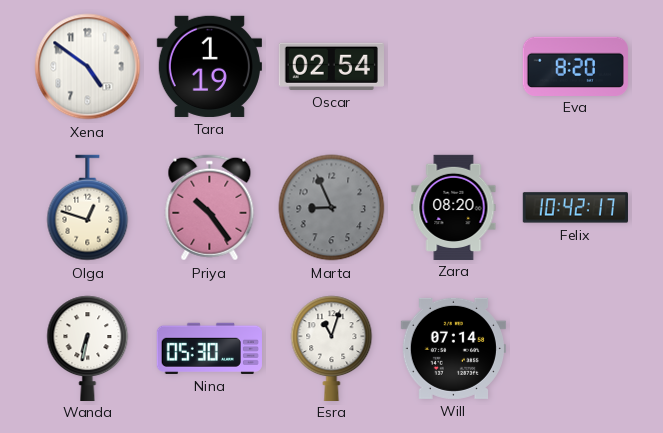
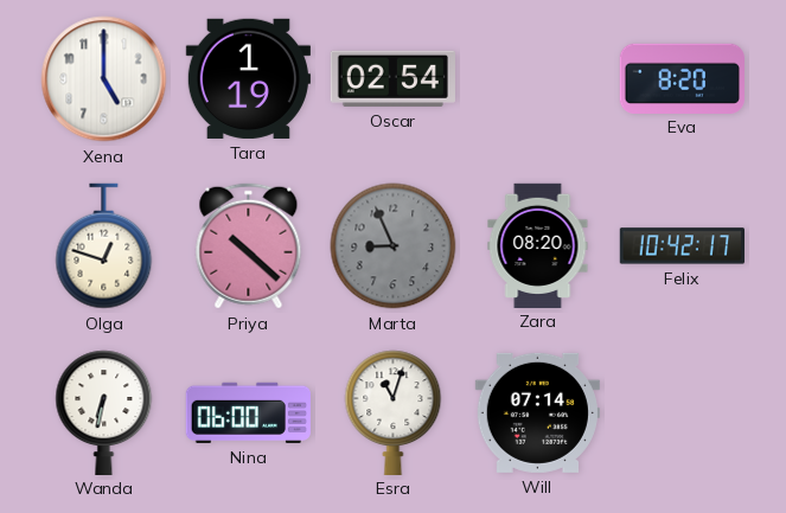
Xena: 4:51 -> 5:00
Priya: 10:24 -> 10:22
Nina: 05:30 -> 06:00
